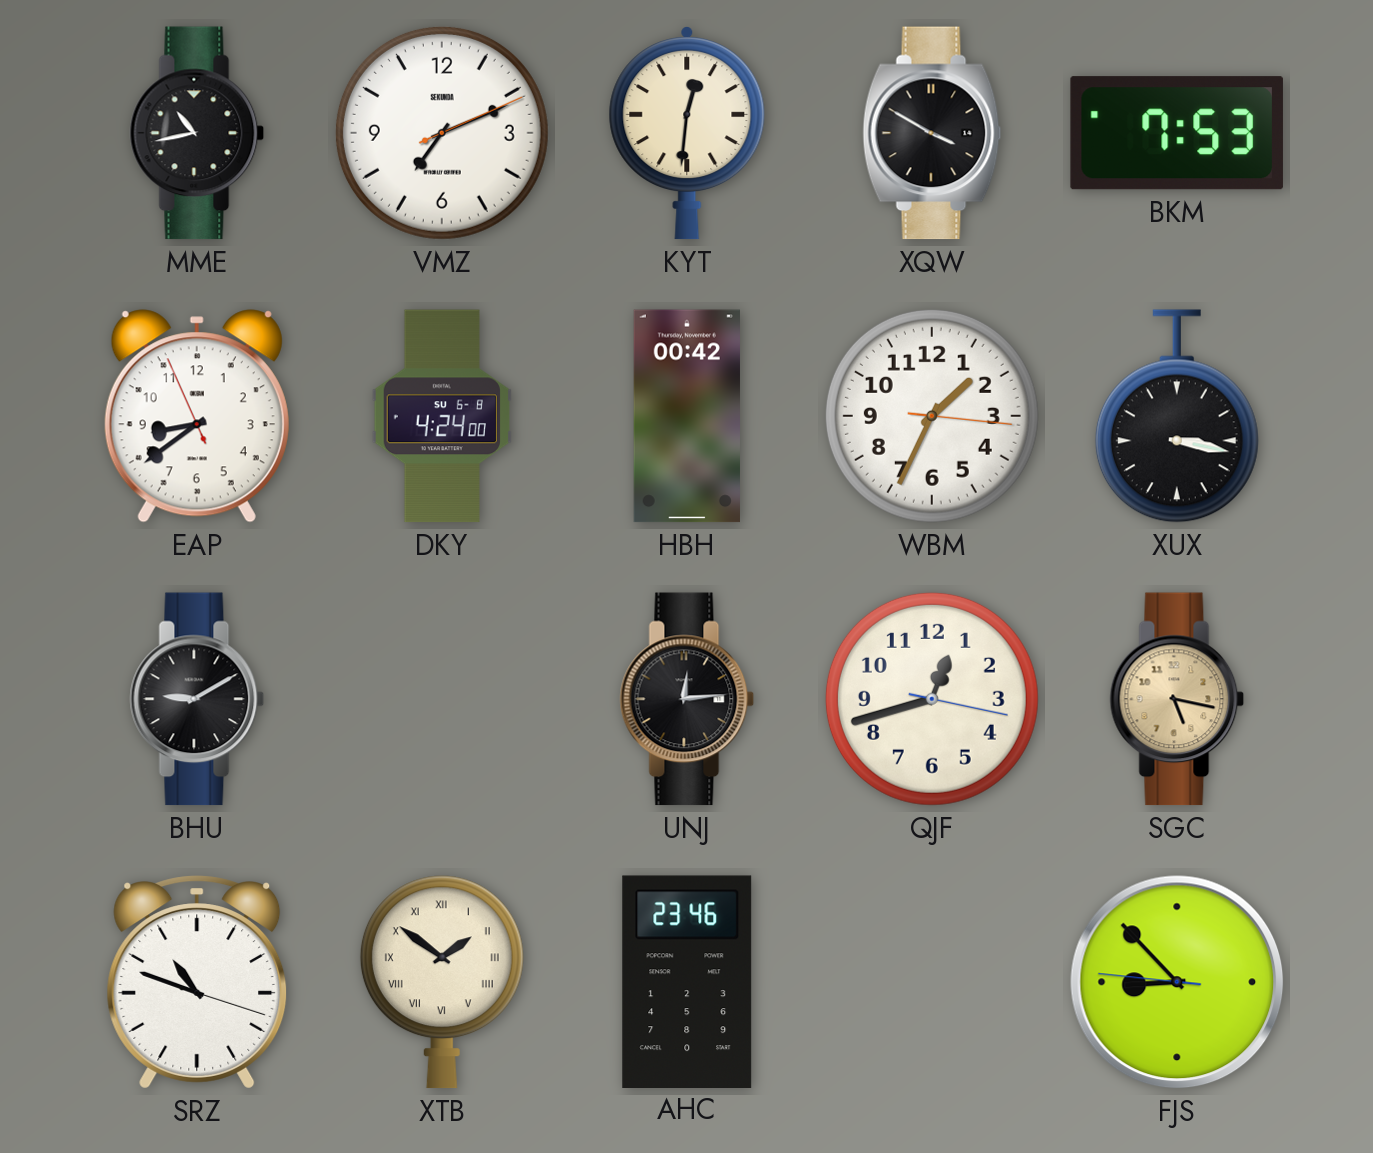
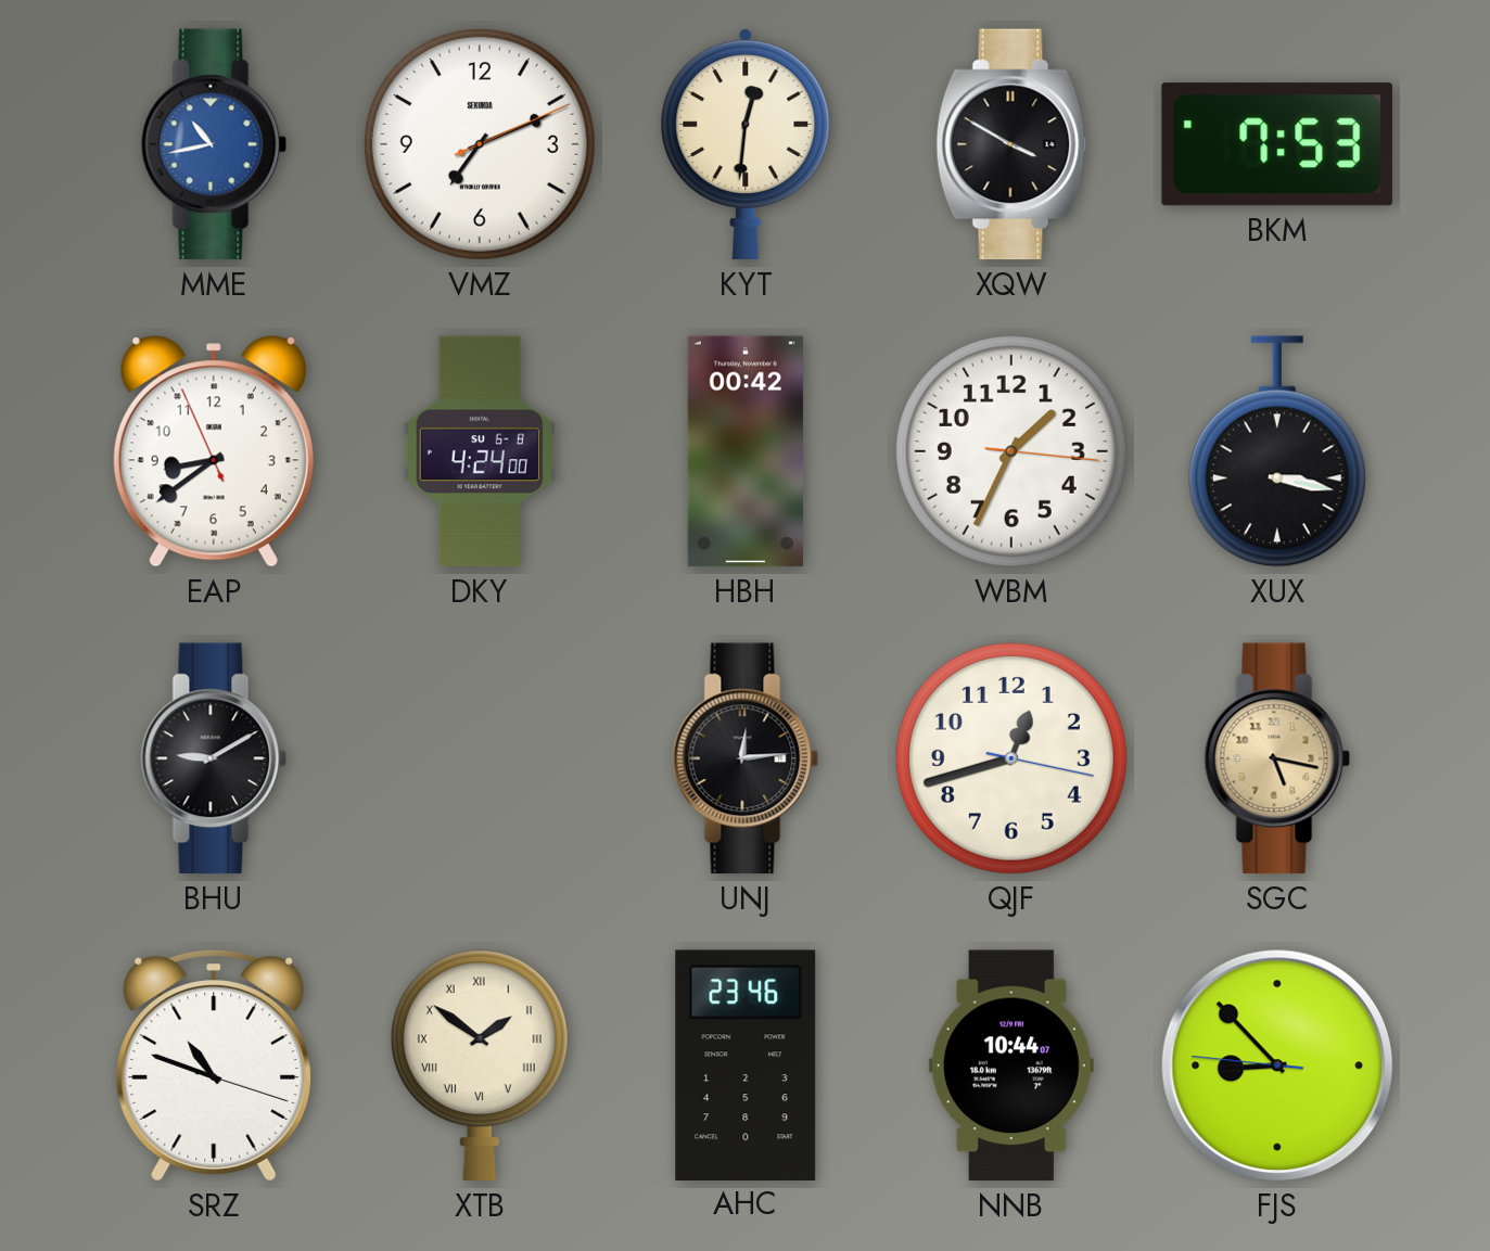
MME dial: black -> blue
NNB: none -> 10:44
